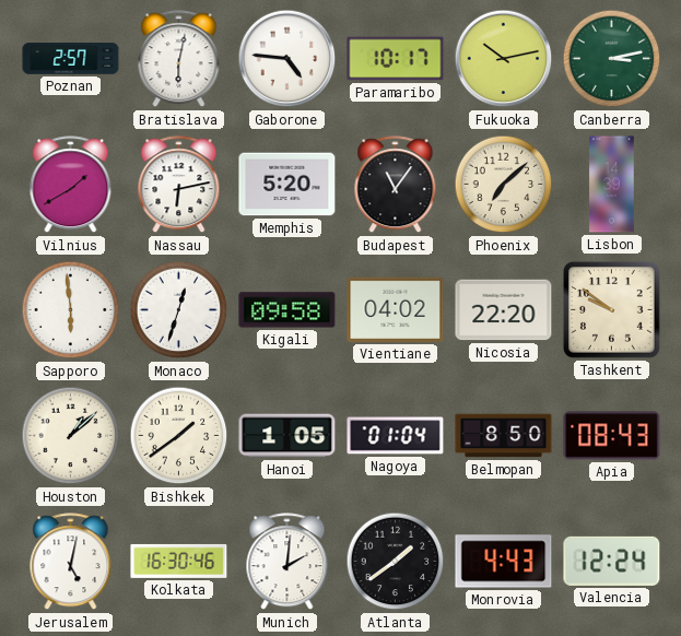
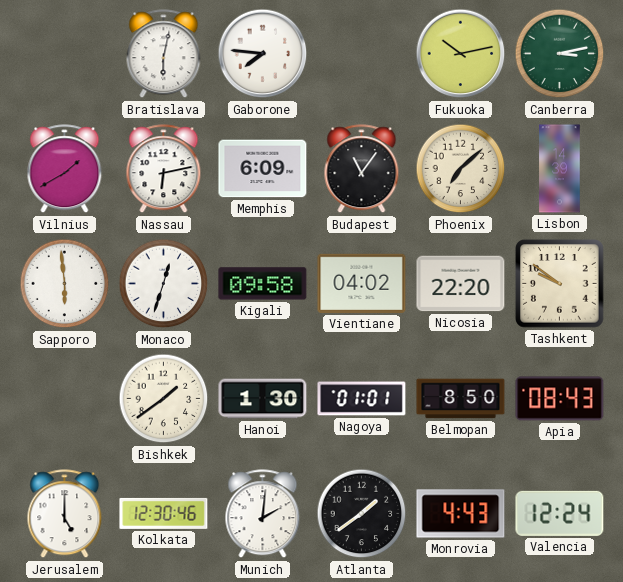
Poznan: 2:57 -> none
Gaborone: 4:46 -> 7:46
Paramaribo: 10:17 -> none
Memphis: 5:20 -> 6:09
Houston: 1:08 -> none
Hanoi: 1:05 -> 1:30
Nagoya: 01:04 -> 01:01
Jerusalem: 5:02 -> 5:00
Kolkata: 16:30 -> 12:30
